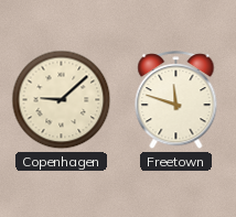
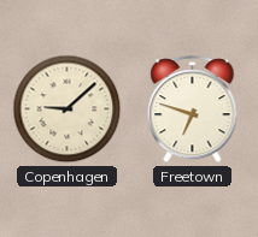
Freetown: 11:48 -> 6:48
